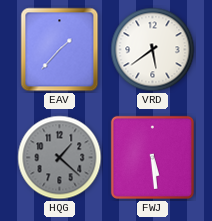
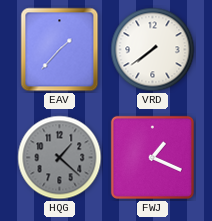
VRD: 5:39 -> 7:39
FWJ: 5:29 -> 1:19
